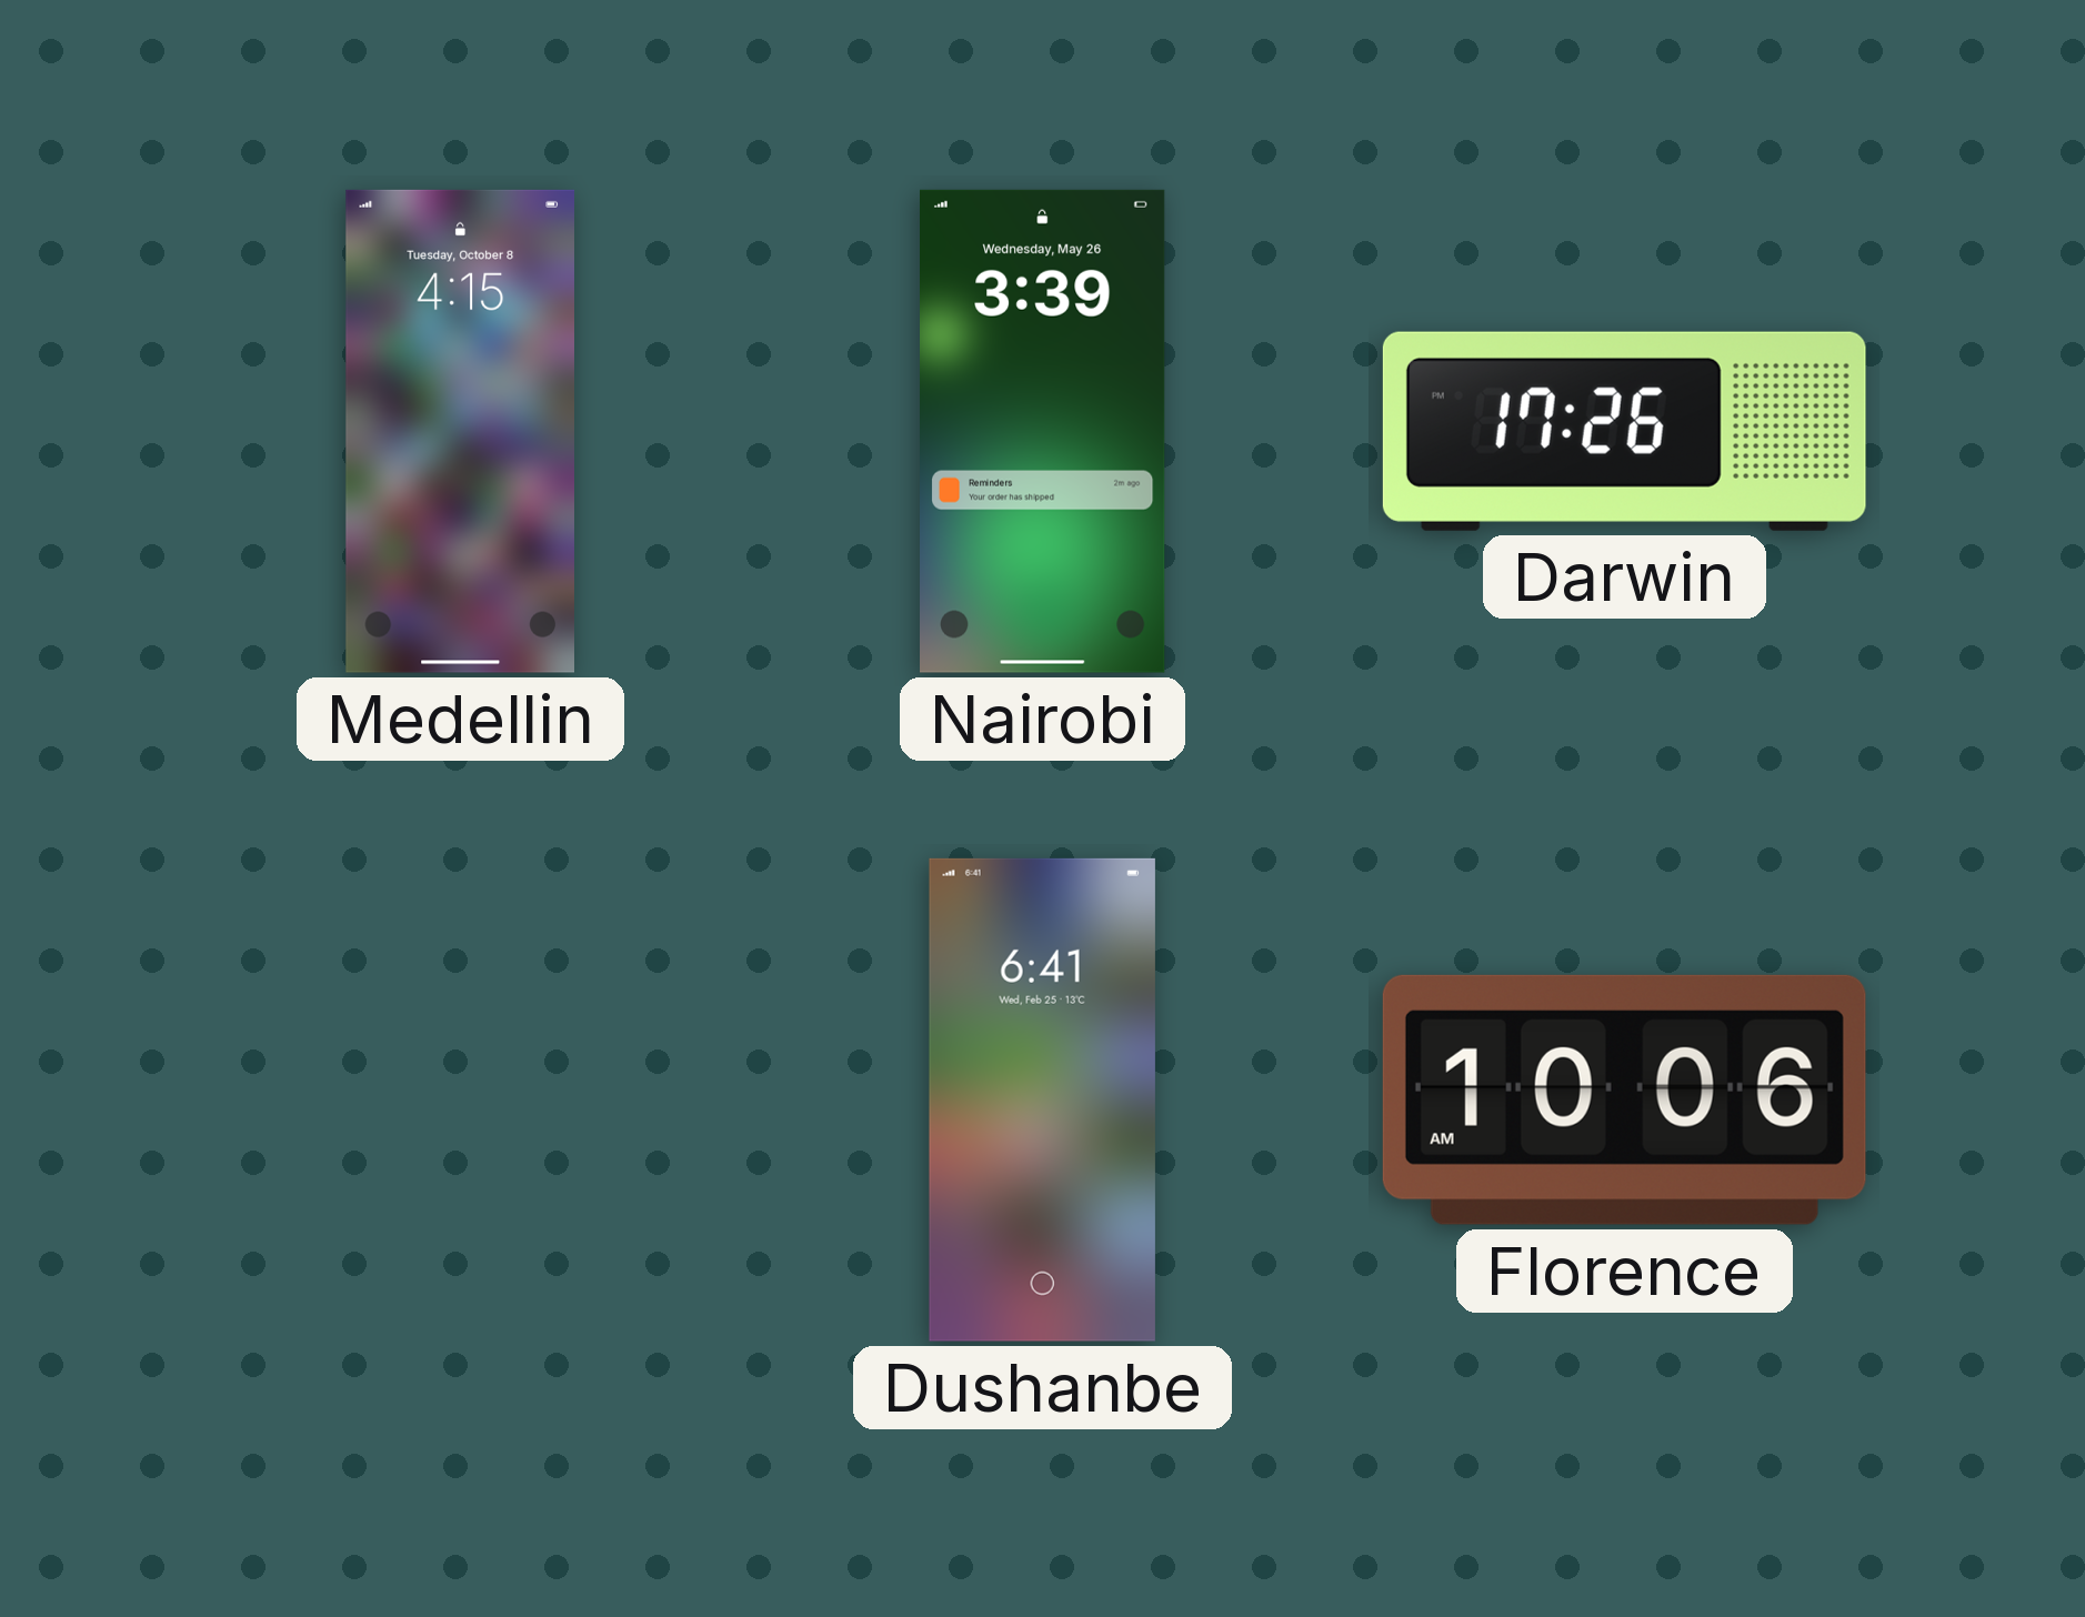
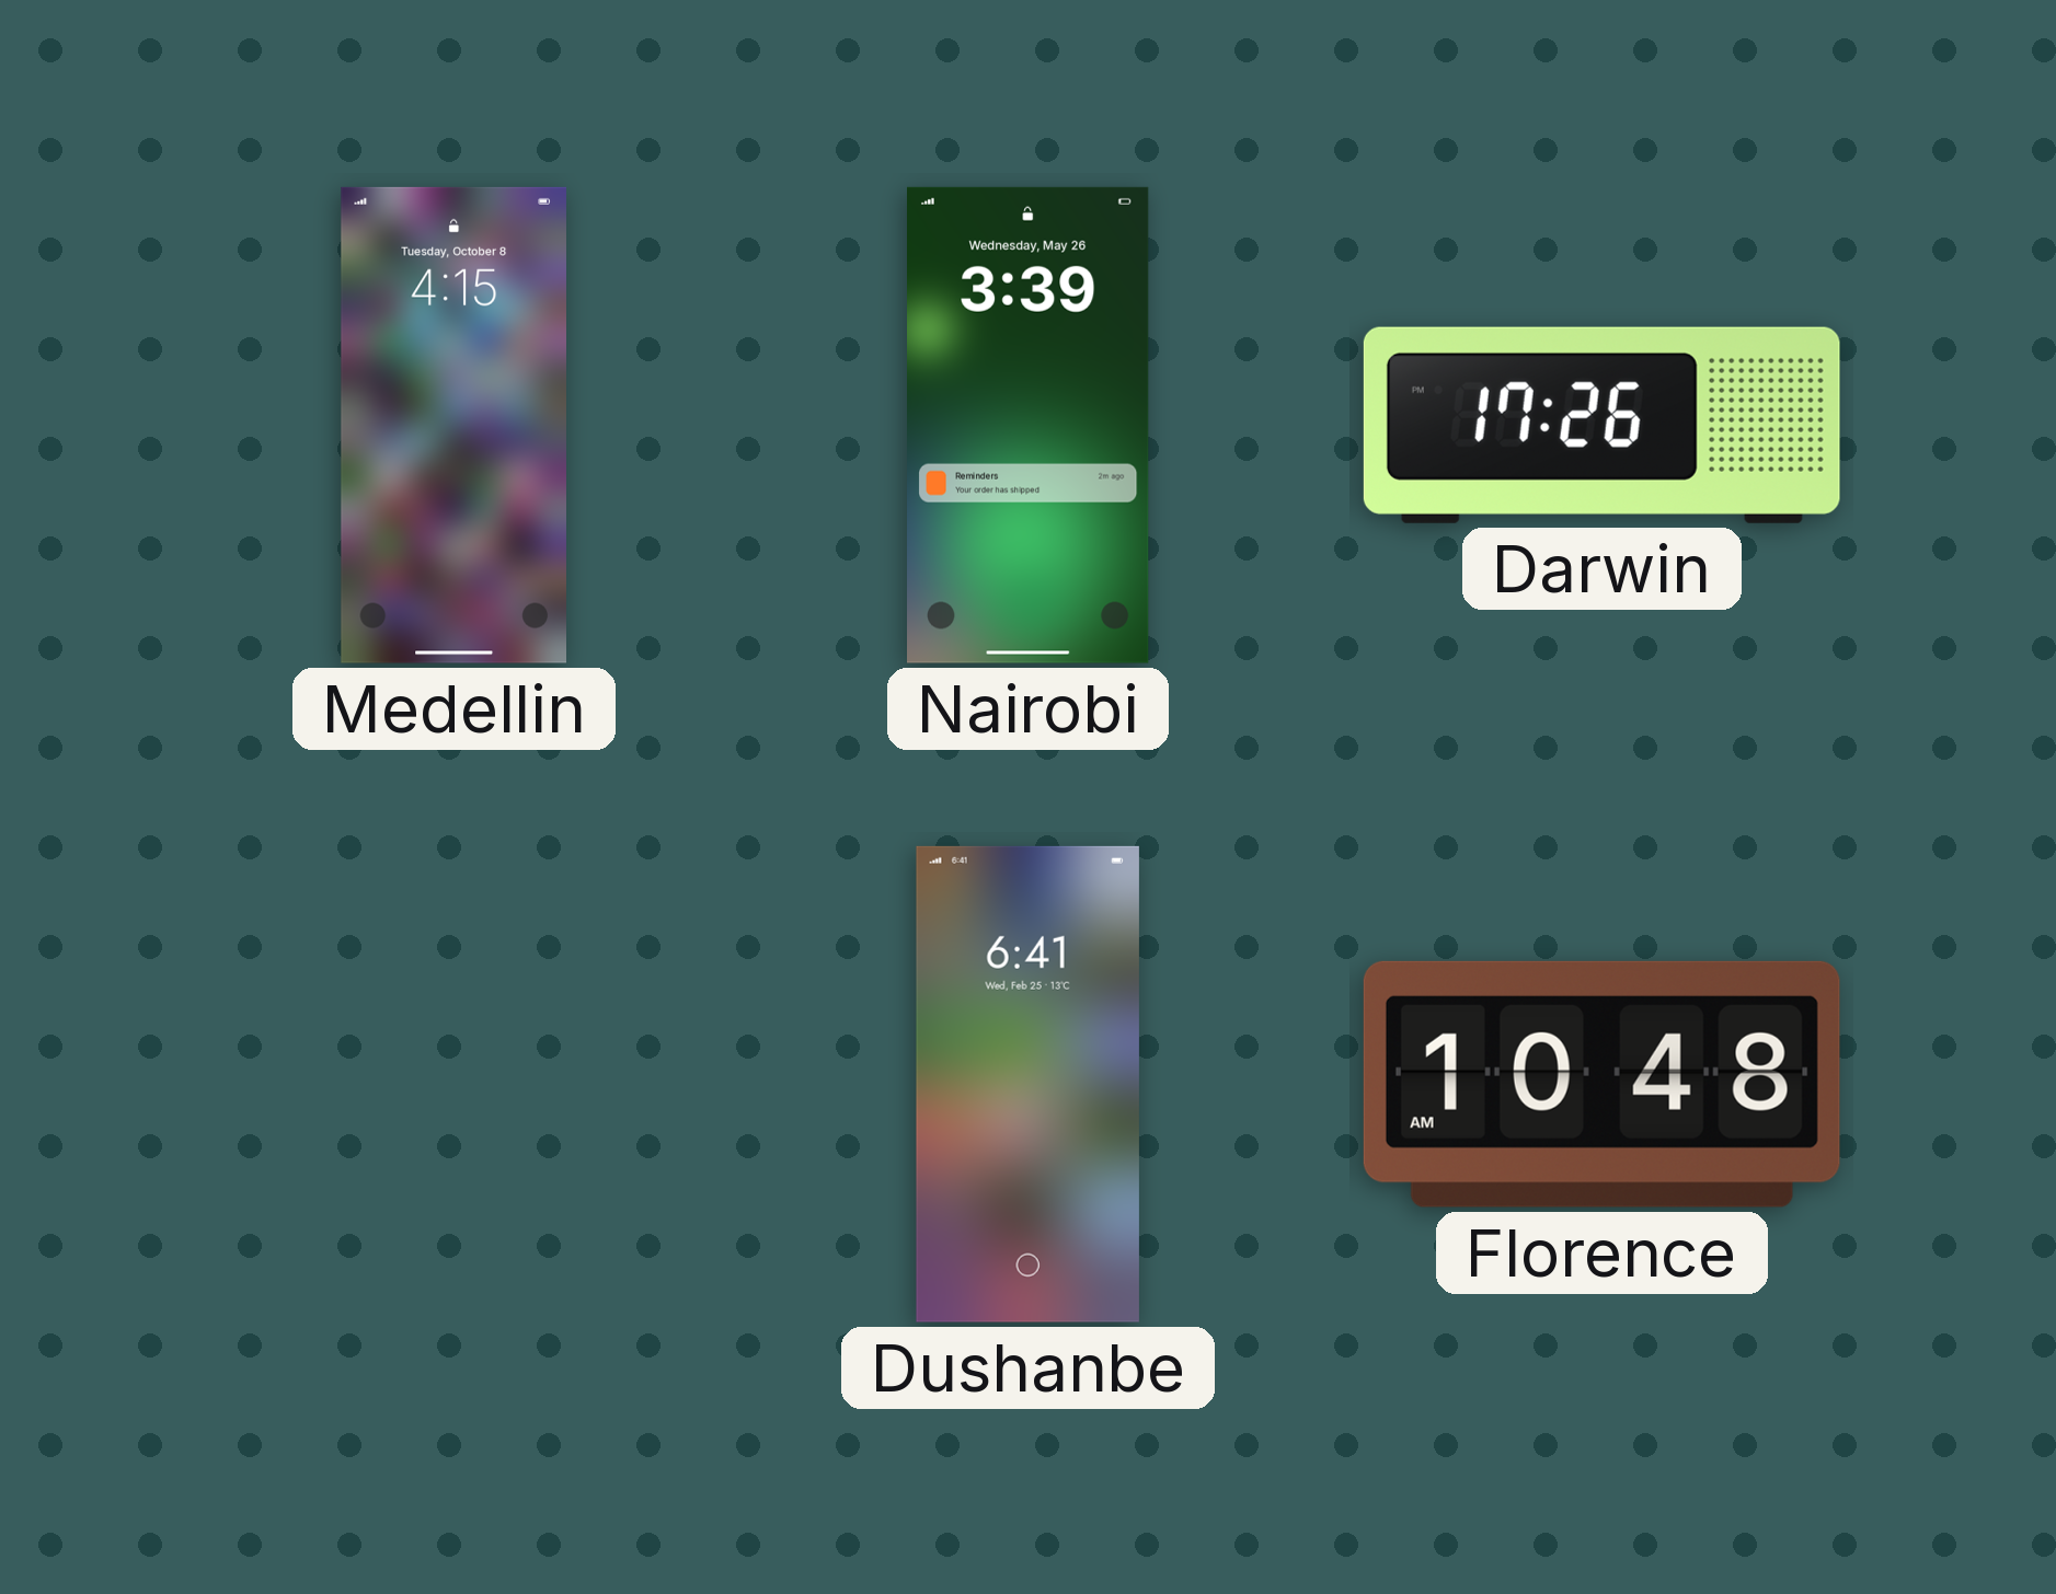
Florence: 10:06 -> 10:48
